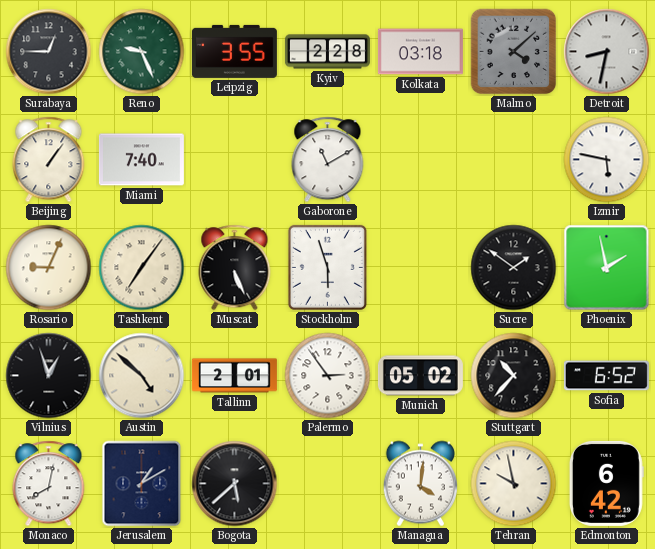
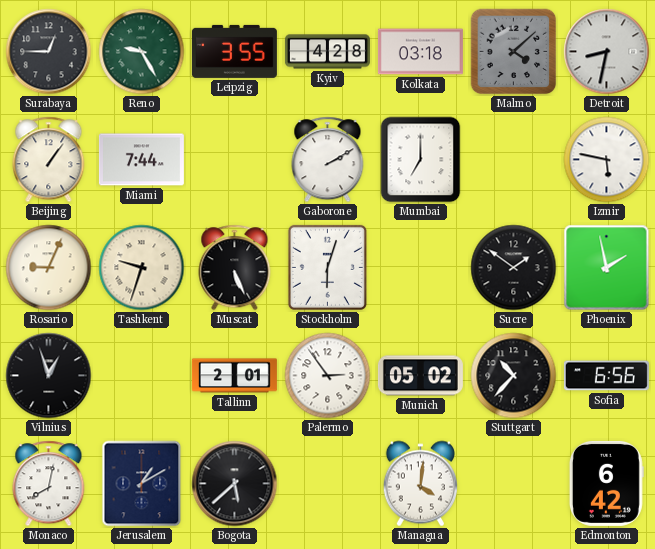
Reno: 9:26 -> 9:25
Kyiv: 2:28 -> 4:28
Miami: 7:40 -> 7:44
Gaborone: 11:10 -> 2:10
Mumbai: none -> 7:00
Tashkent: 7:06 -> 9:33
Stockholm: 5:57 -> 6:03
Austin: 4:52 -> none
Sofia: 6:52 -> 6:56
Tehran: 9:58 -> none
